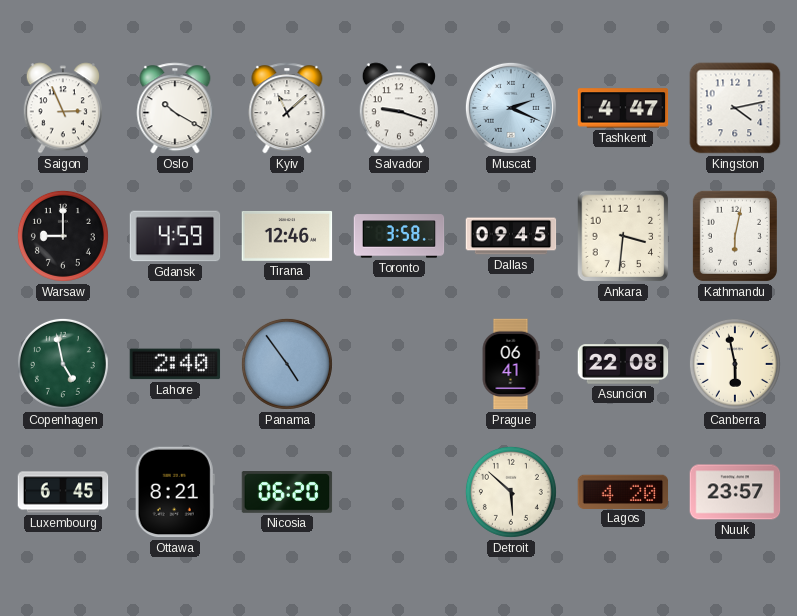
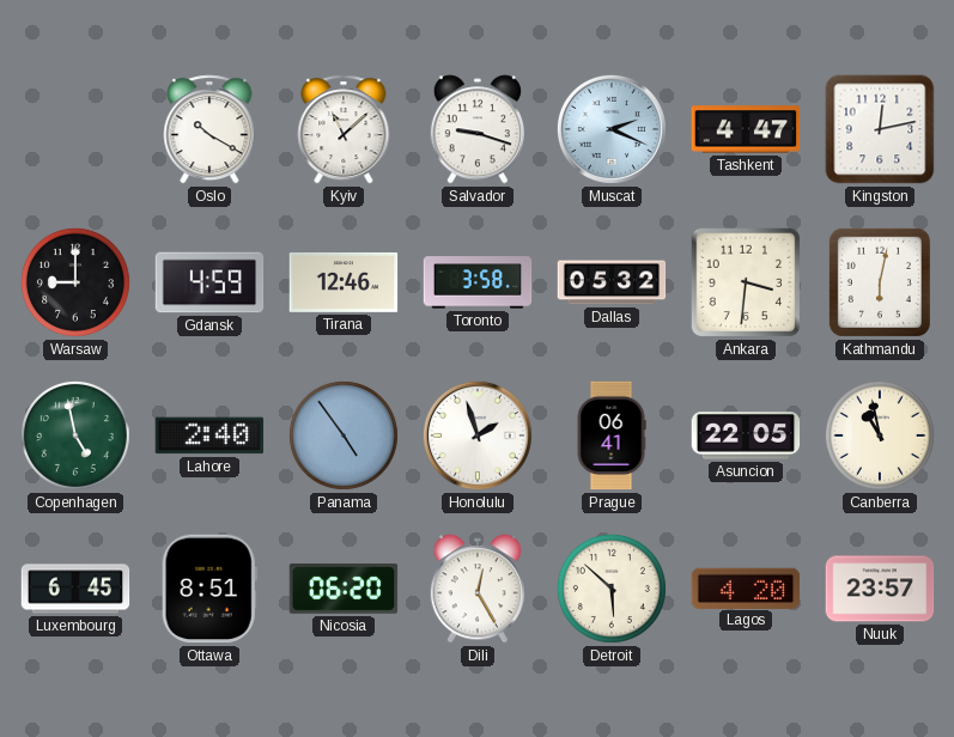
Saigon: 2:56 -> none
Kingston: 4:13 -> 12:13
Dallas: 09:45 -> 05:32
Honolulu: none -> 1:57
Asuncion: 22:08 -> 22:05
Canberra: 5:58 -> 10:58
Ottawa: 8:21 -> 8:51
Dili: none -> 12:25
